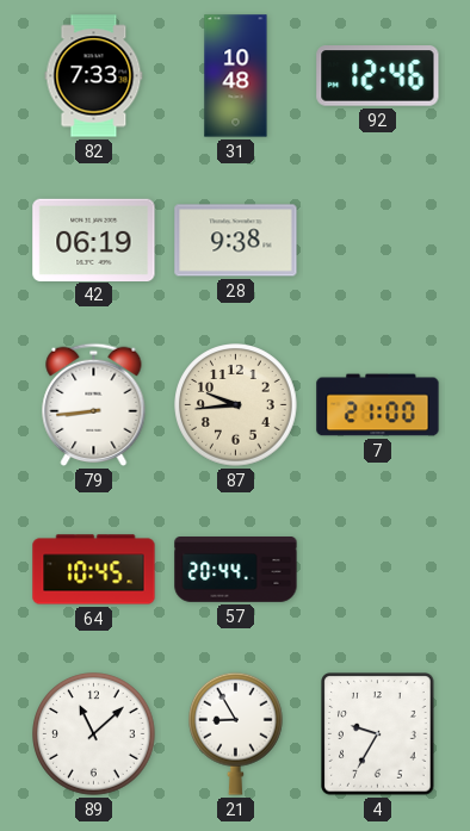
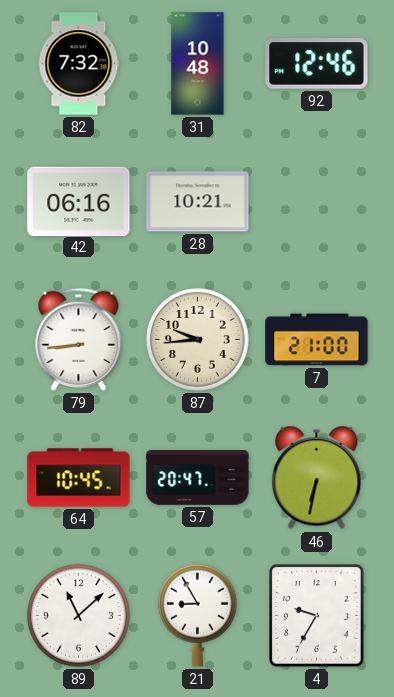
82: 7:33 -> 7:32
42: 06:19 -> 06:16
28: 9:38 -> 10:21
57: 20:44 -> 20:47
46: none -> 6:32
